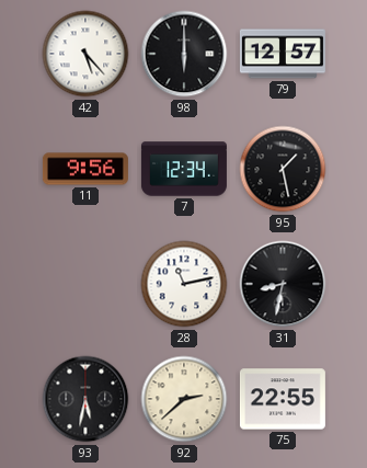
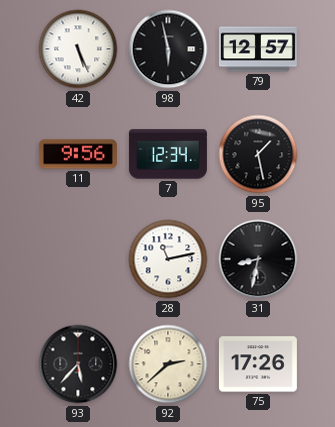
42: 5:23 -> 5:26
98: 6:00 -> 5:58
93: 5:32 -> 5:37
75: 22:55 -> 17:26
